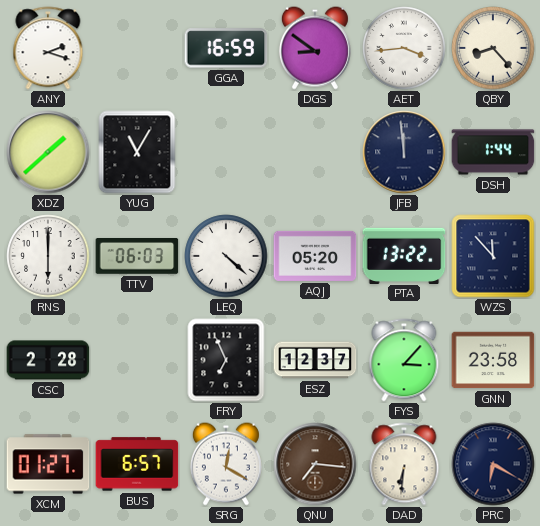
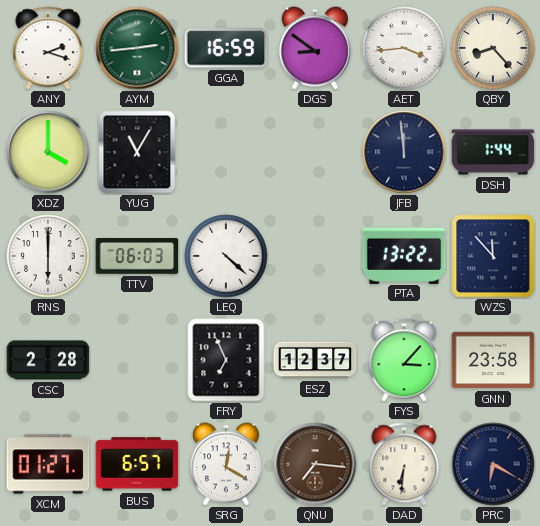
AYM: none -> 2:44
XDZ: 1:38 -> 4:00
AQJ: 05:20 -> none
